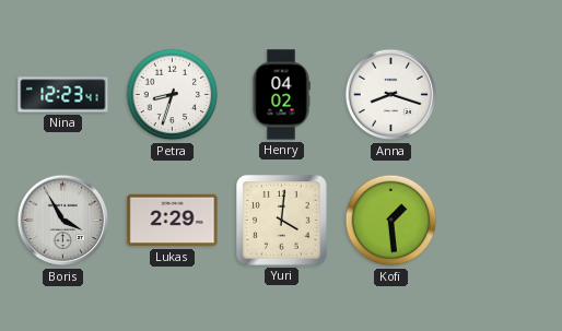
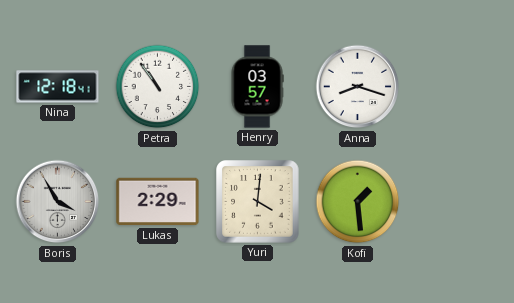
Nina: 12:23 -> 12:18
Petra: 8:33 -> 10:54
Henry: 04:02 -> 03:57
